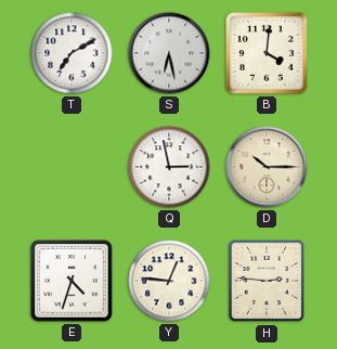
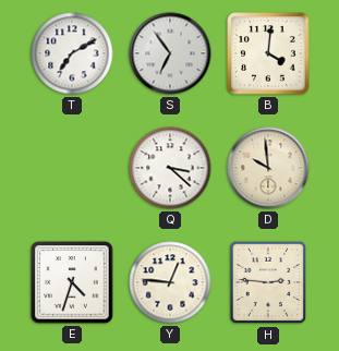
S: 6:28 -> 6:54
Q: 2:58 -> 3:22
D: 10:15 -> 9:59
